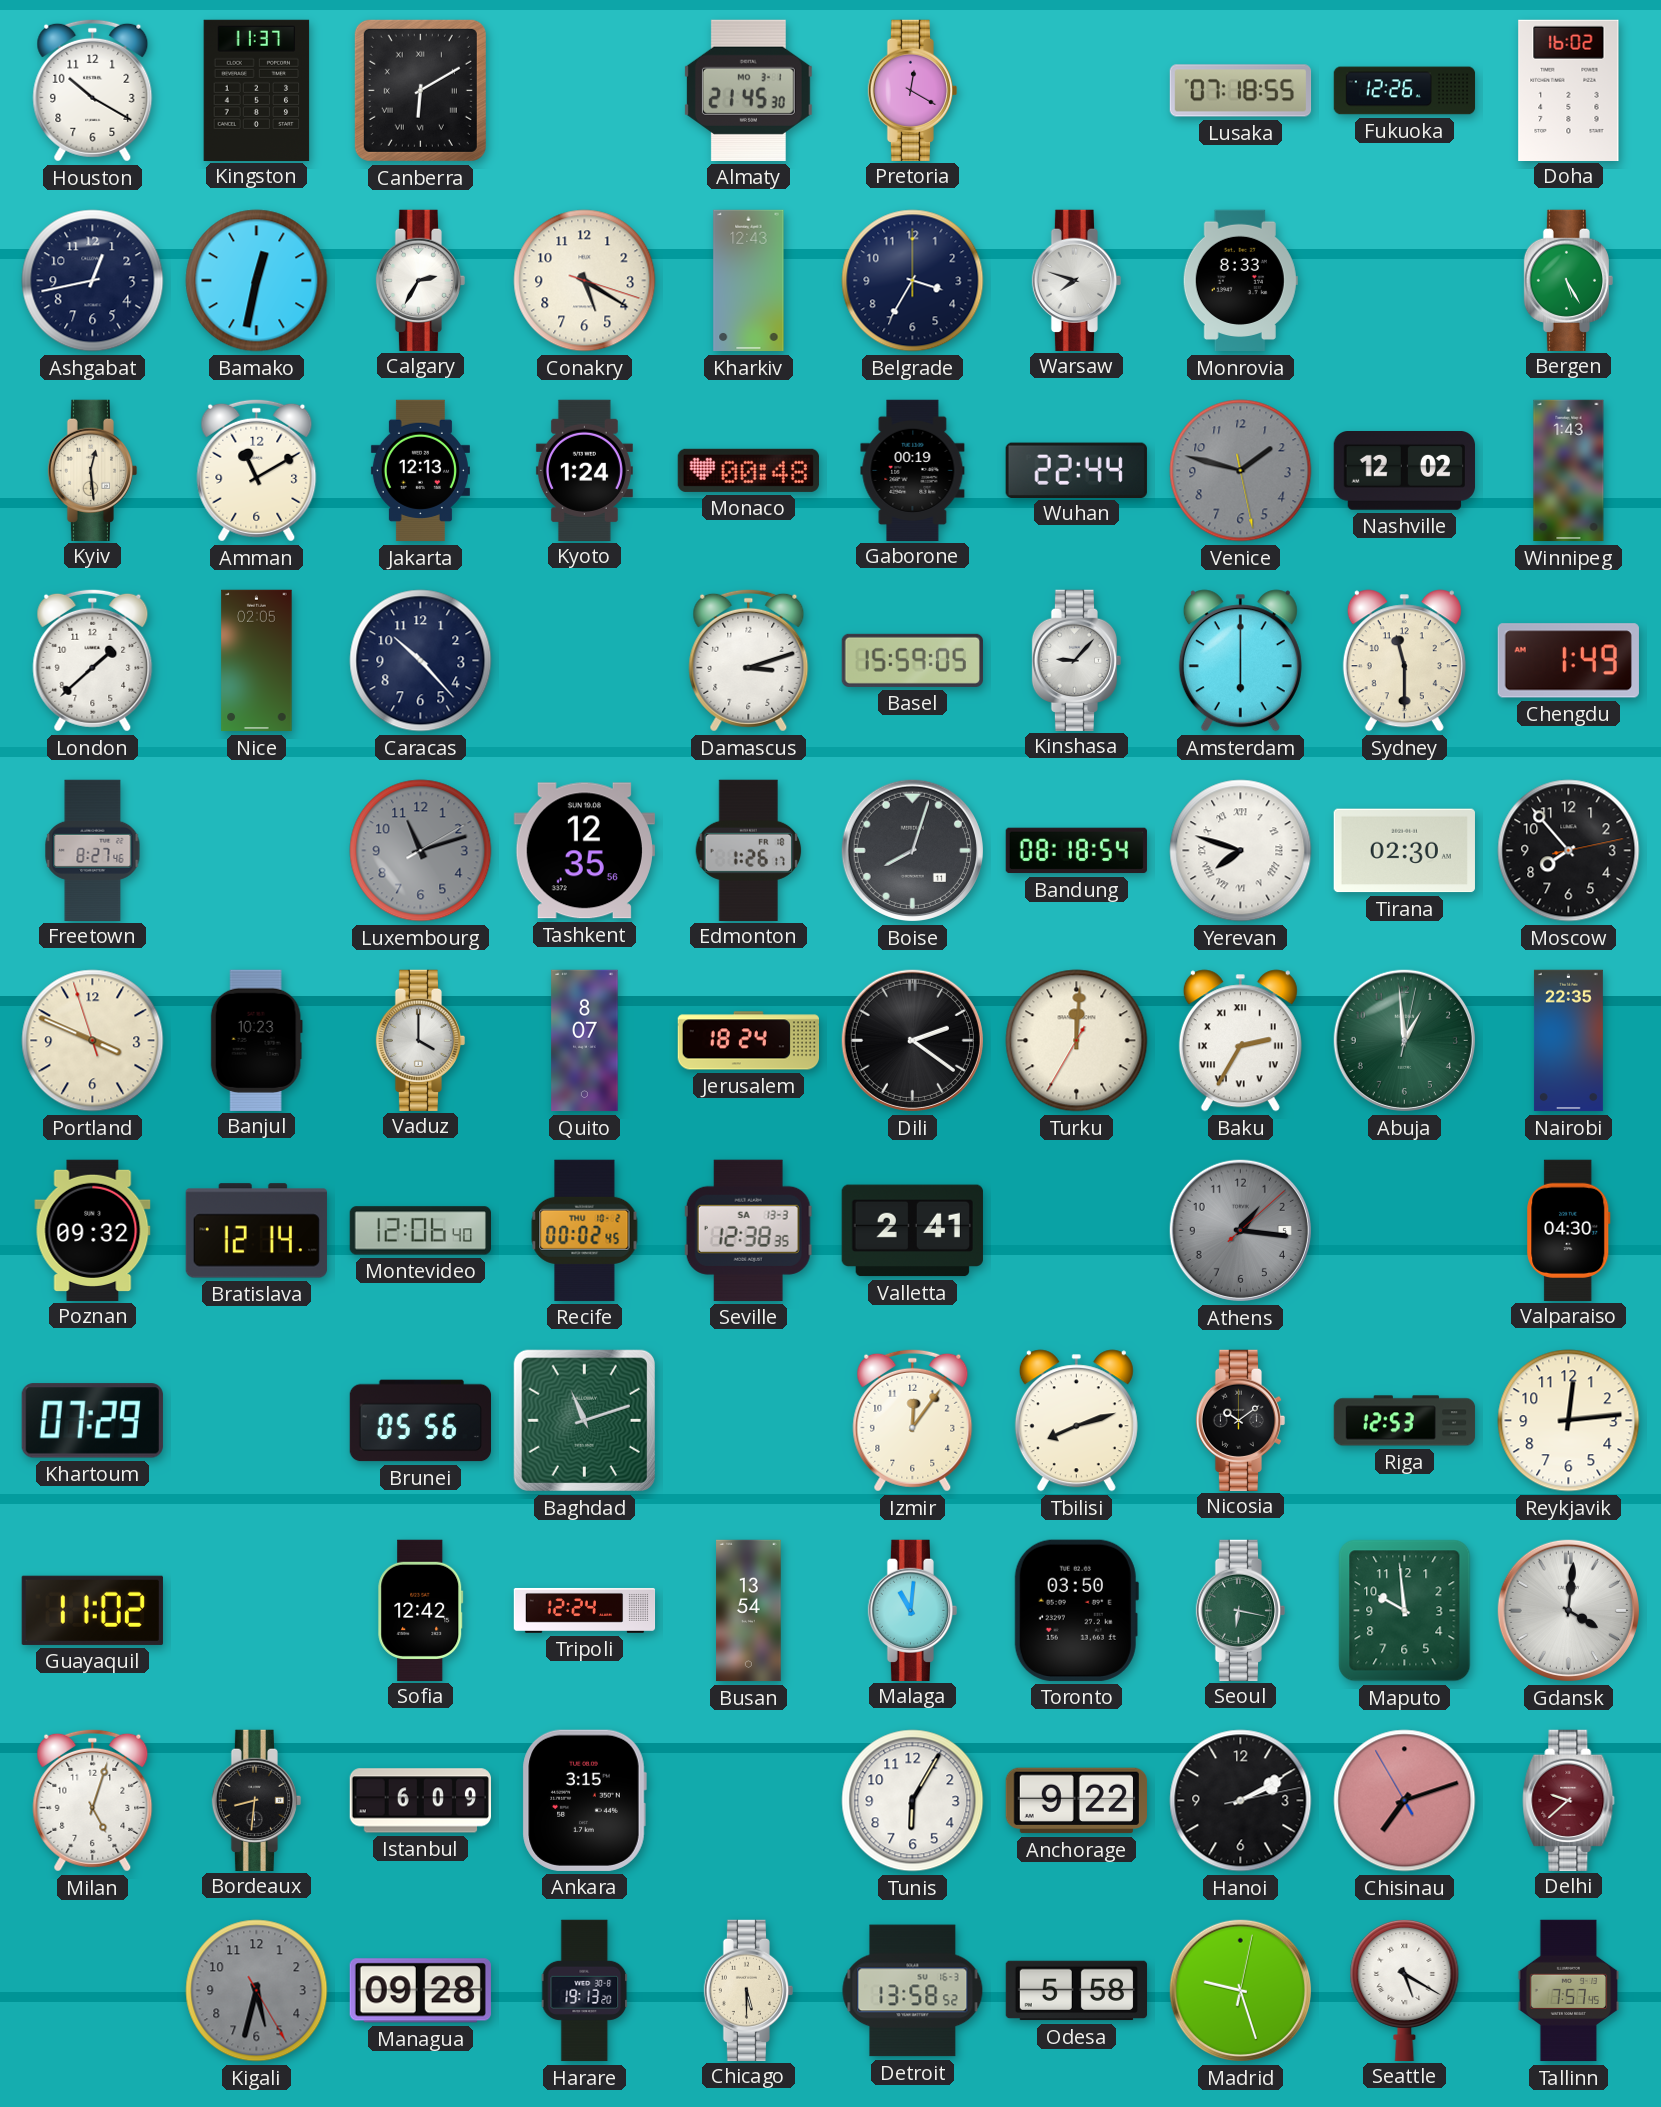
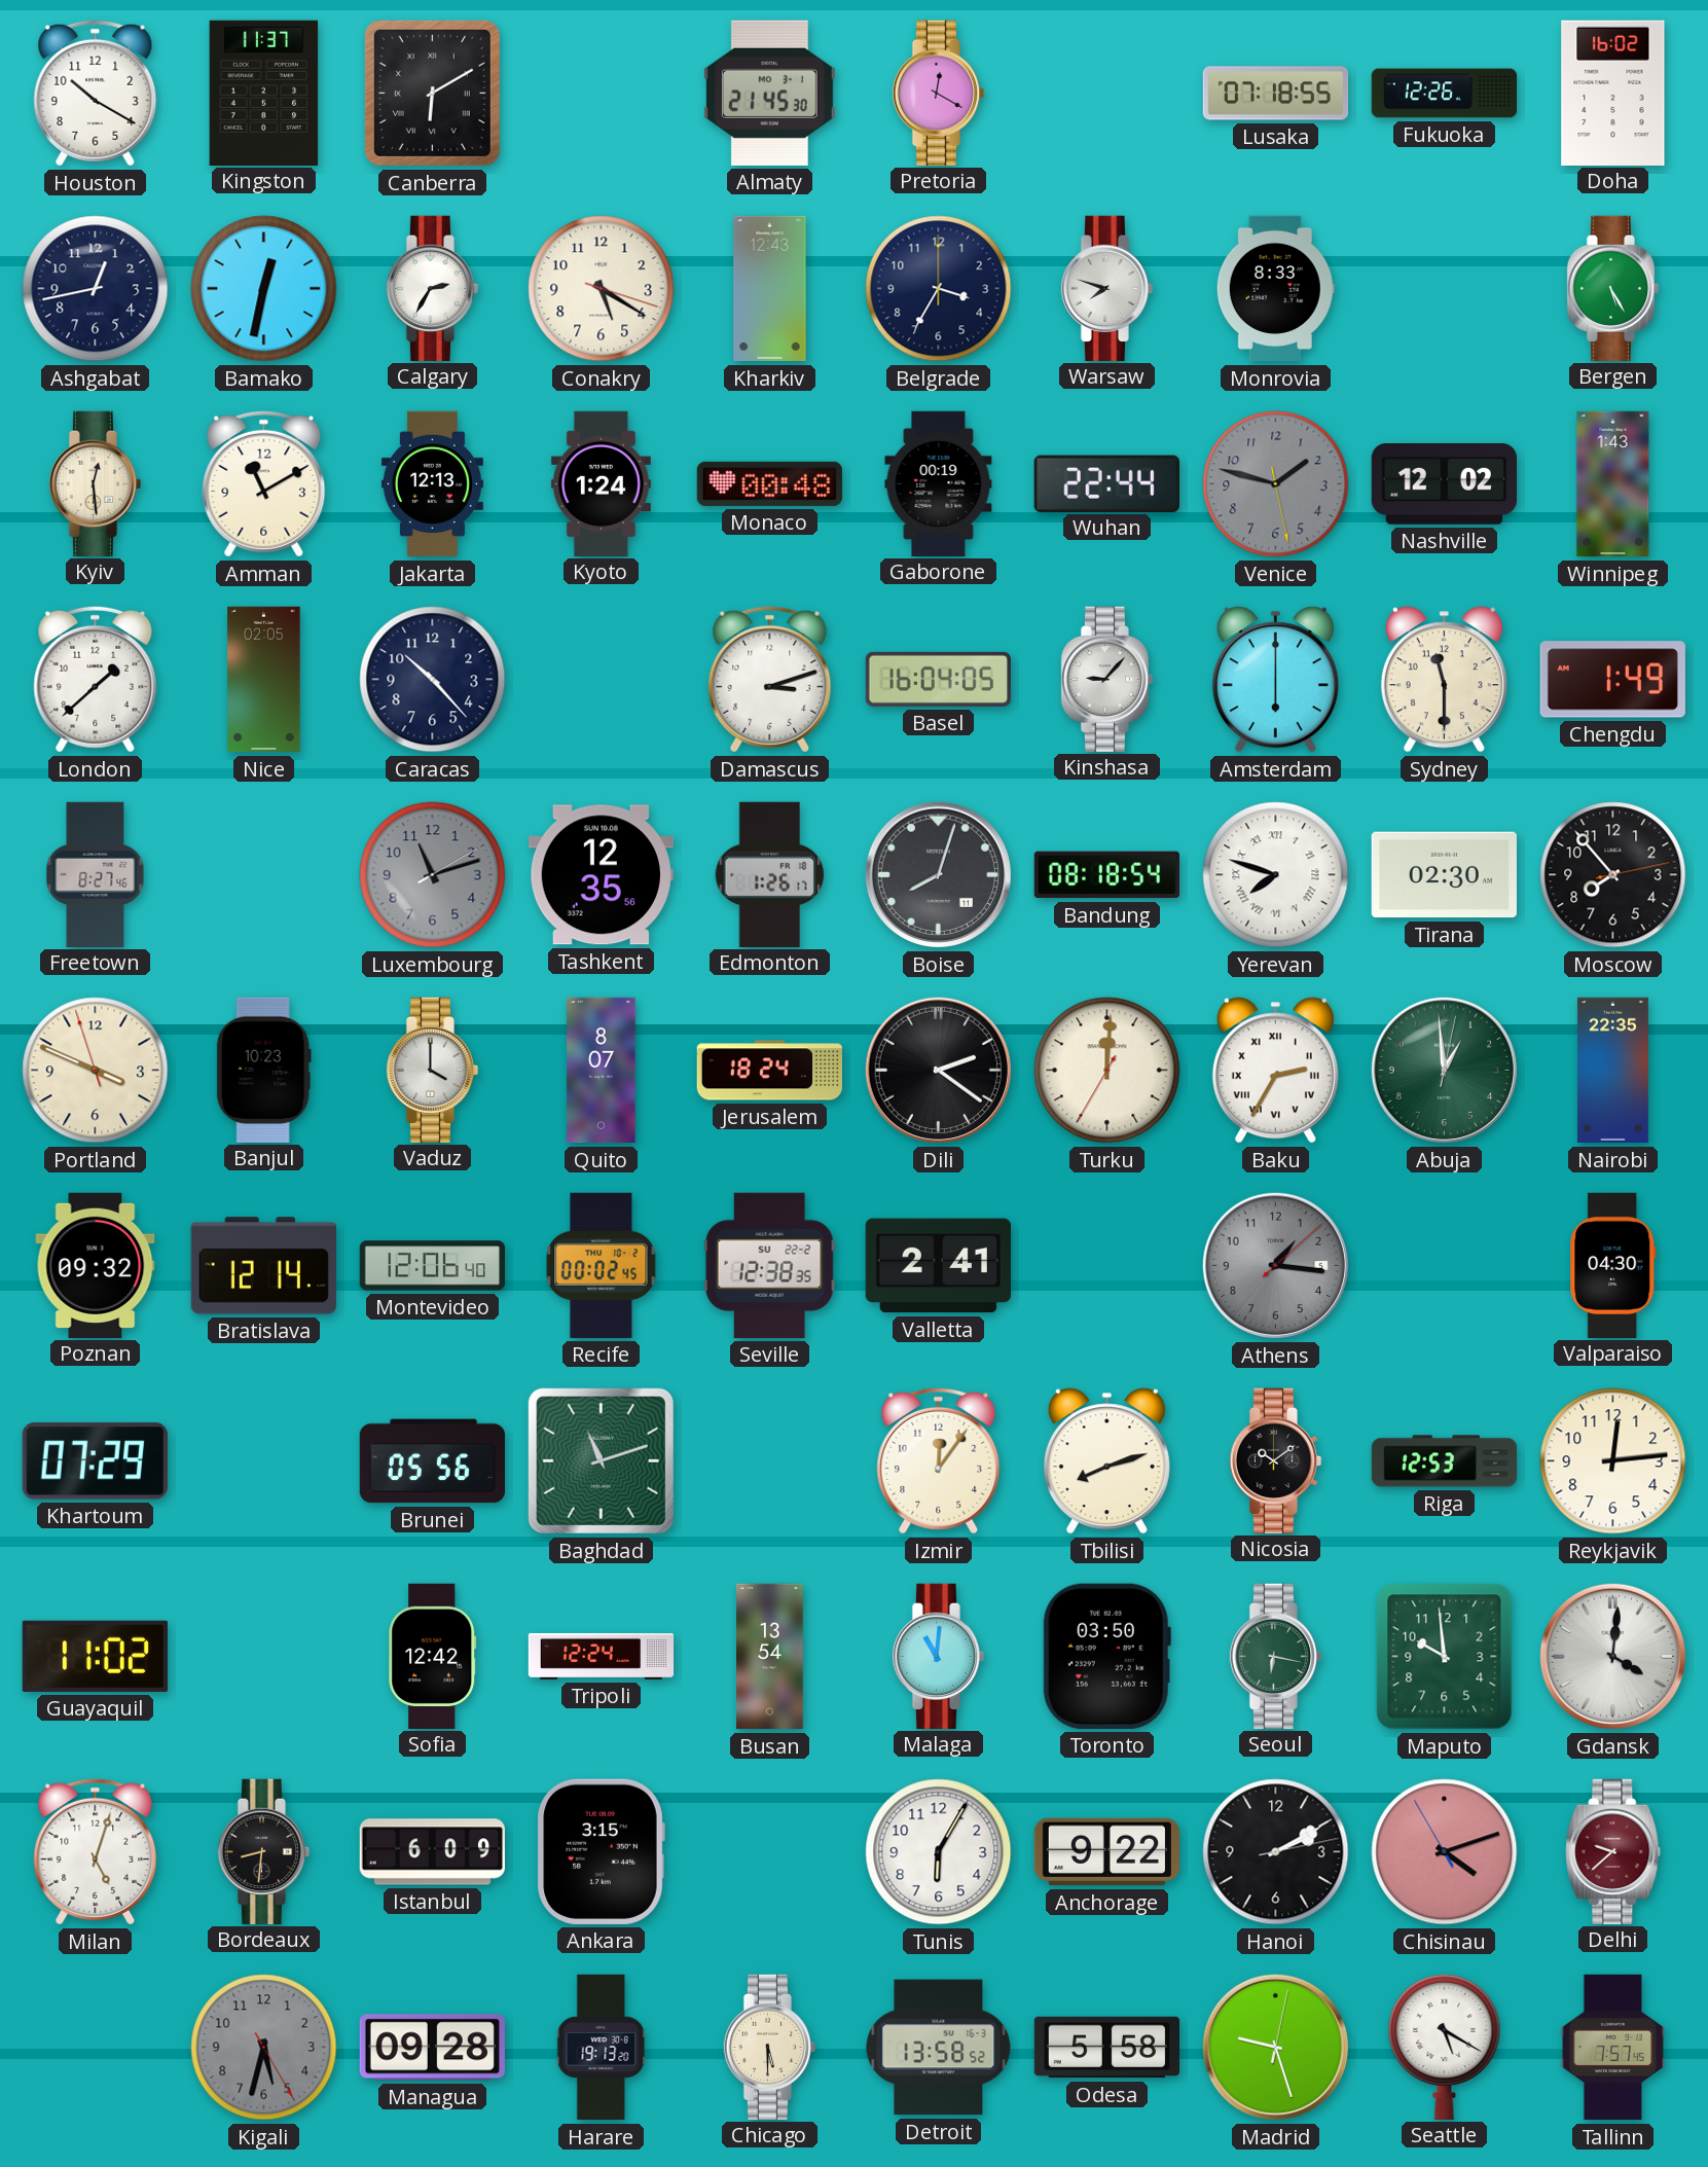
Basel: 15:59 -> 16:04
Seville date: SA 13-3 -> SU 22-2
Chisinau: 7:11 -> 4:11
